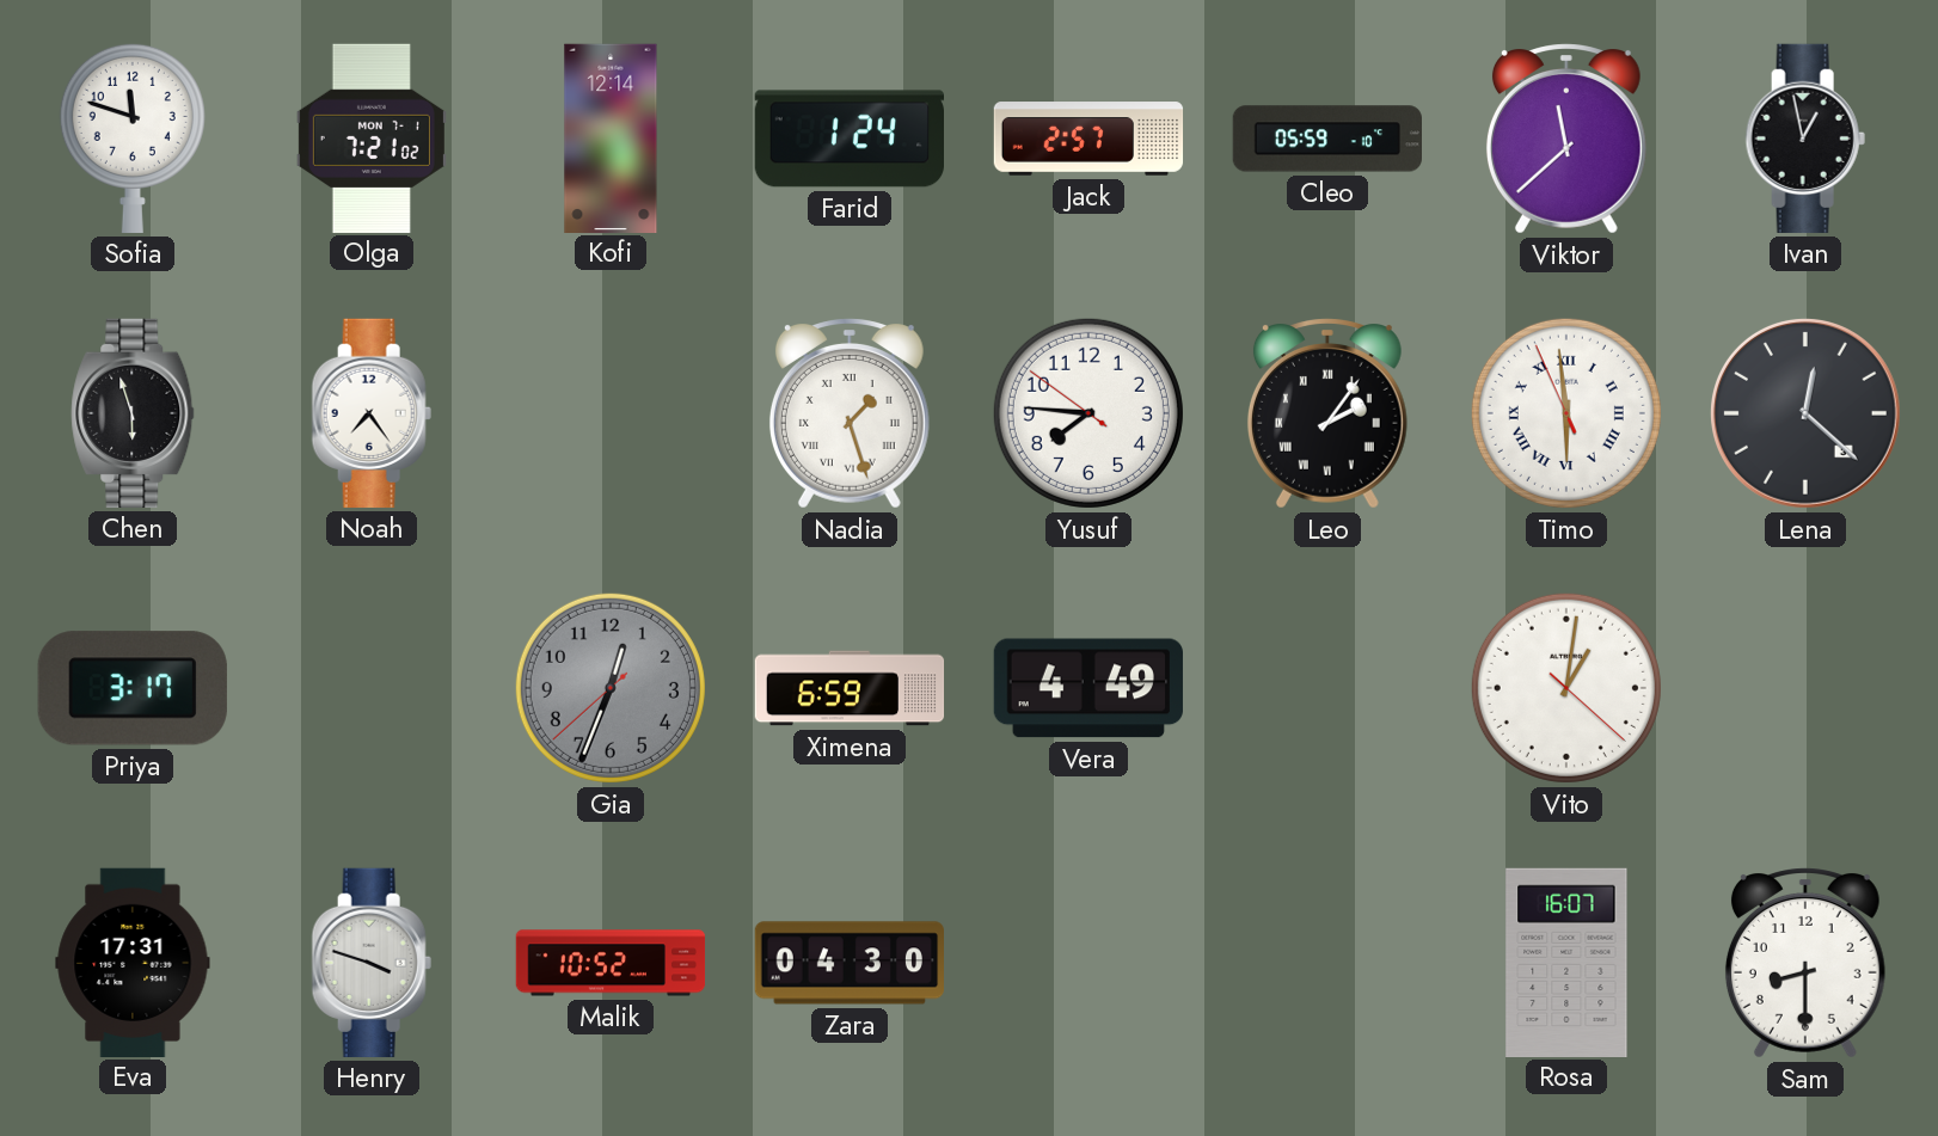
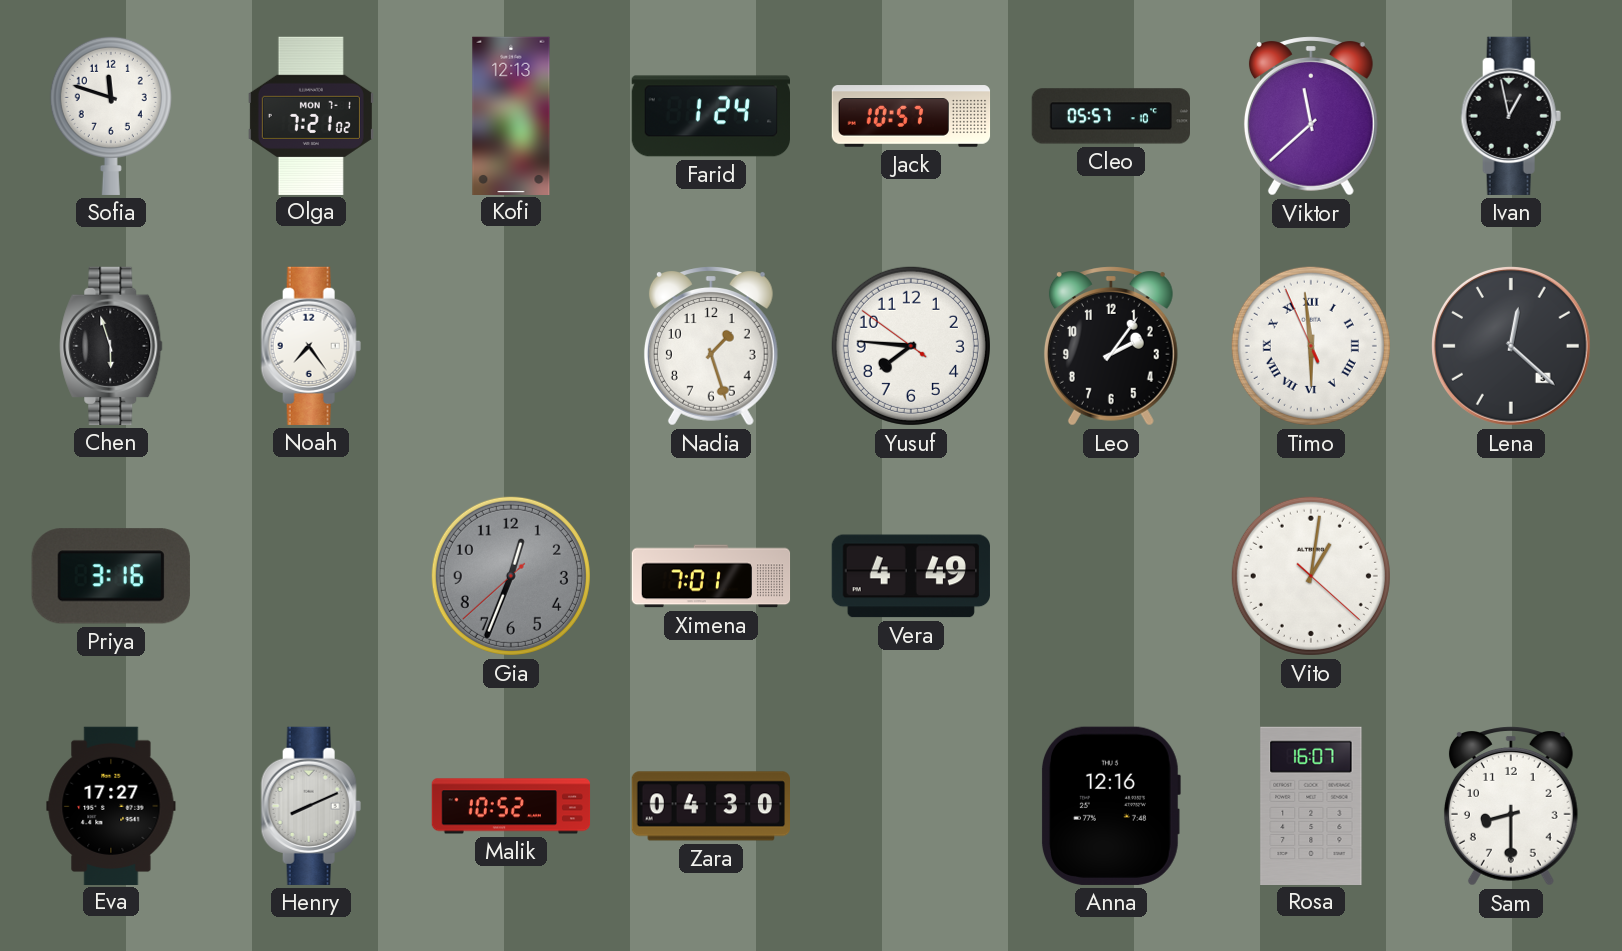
Kofi: 12:14 -> 12:13
Jack: 2:57 -> 10:57
Cleo: 05:59 -> 05:57
Nadia numerals: Roman -> Arabic
Leo numerals: Roman -> Arabic
Priya: 3:17 -> 3:16
Ximena: 6:59 -> 7:01
Eva: 17:31 -> 17:27
Henry: 3:48 -> 8:11
Anna: none -> 12:16
